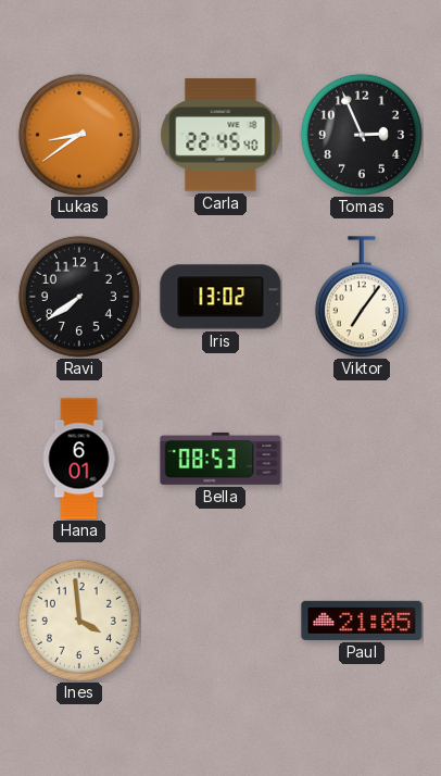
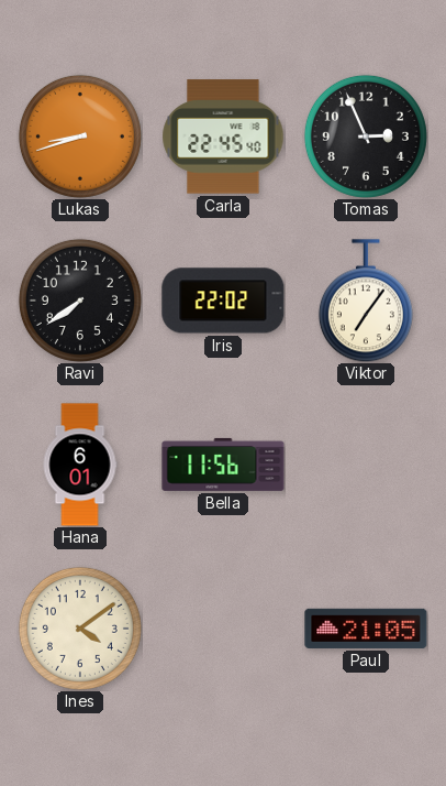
Lukas: 8:39 -> 8:42
Iris: 13:02 -> 22:02
Bella: 08:53 -> 11:56
Ines: 3:59 -> 4:09
